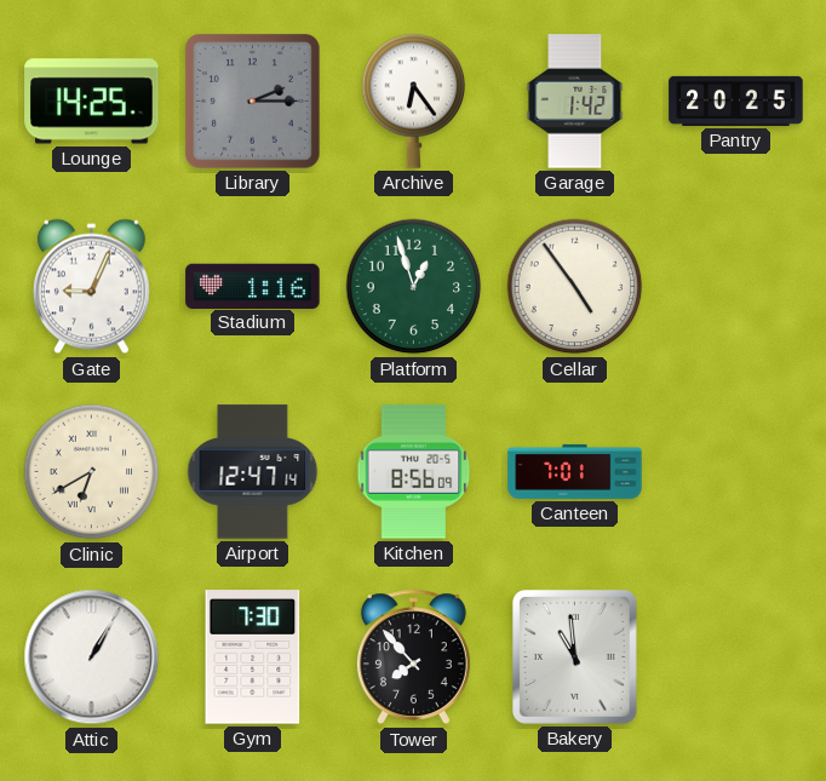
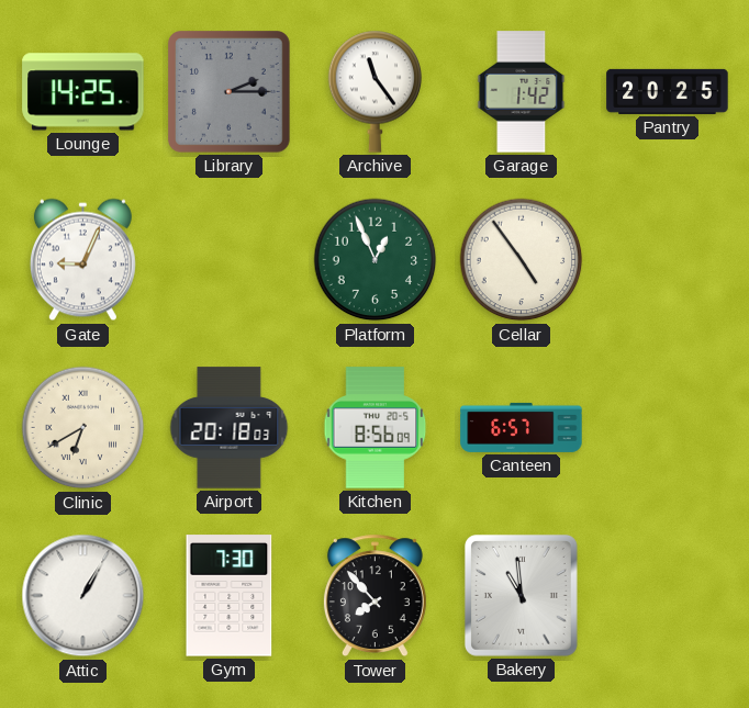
Archive: 6:24 -> 11:24
Stadium: 1:16 -> none
Platform: 12:57 -> 12:56
Airport: 12:47 -> 20:18
Canteen: 7:01 -> 6:57
